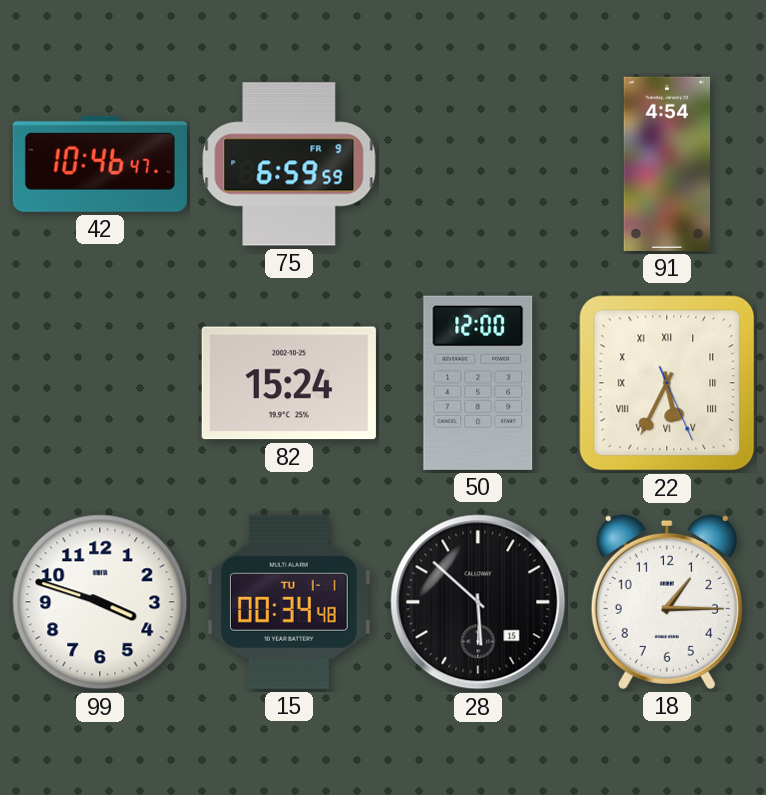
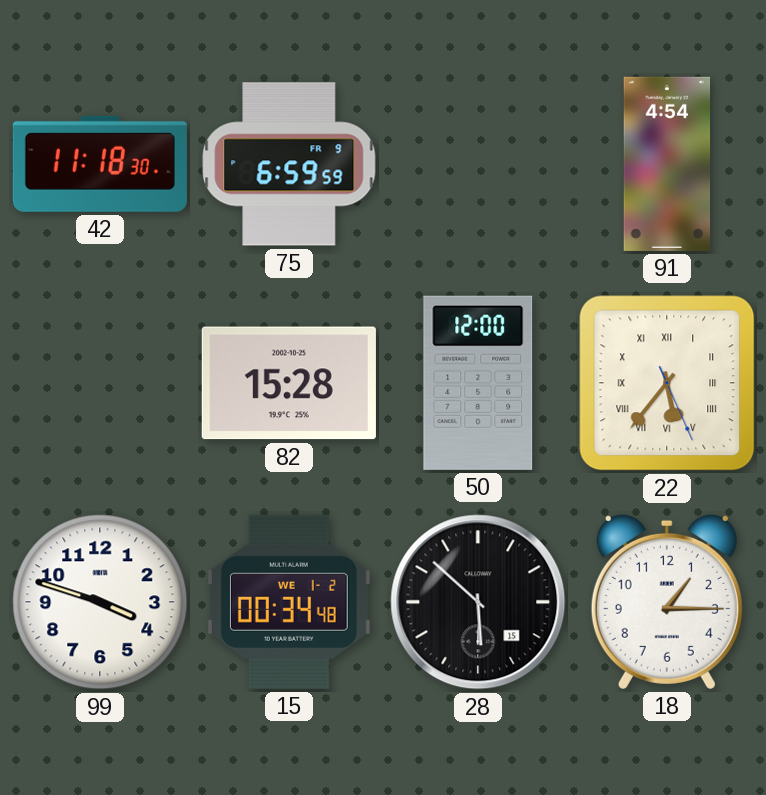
42: 10:46 -> 11:18
82: 15:24 -> 15:28
22: 5:34 -> 5:36
15 date: TU 1-1 -> WE 1-2
